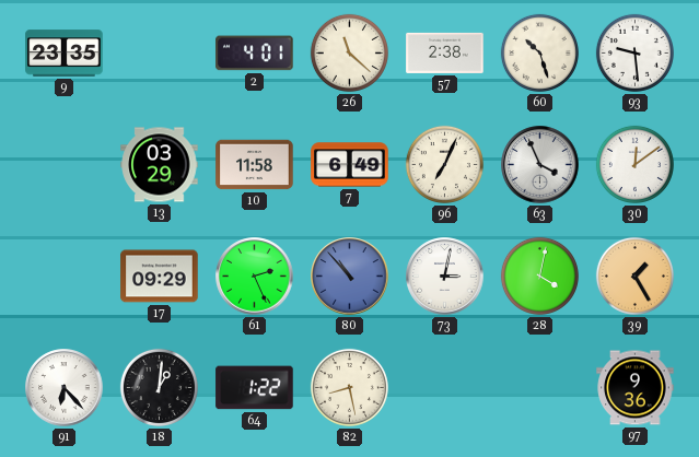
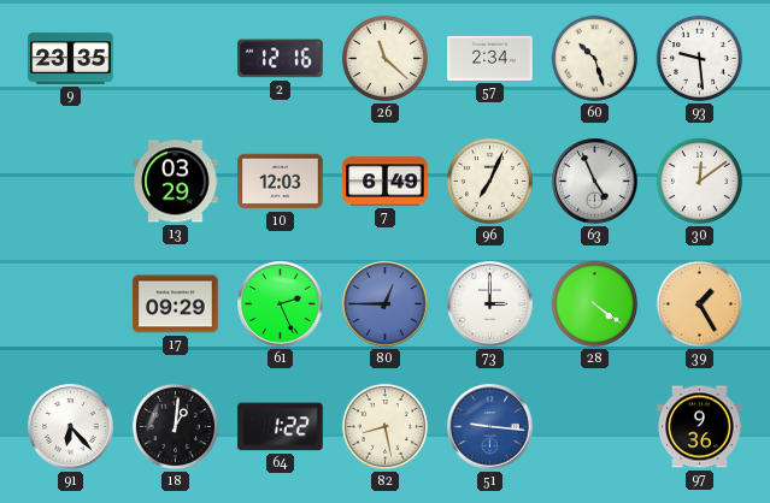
2: 4:01 -> 12:16
57: 2:38 -> 2:34
10: 11:58 -> 12:03
63: 3:56 -> 4:56
80: 10:53 -> 12:45
73: 3:02 -> 3:00
28: 4:02 -> 4:21
51: none -> 9:16
